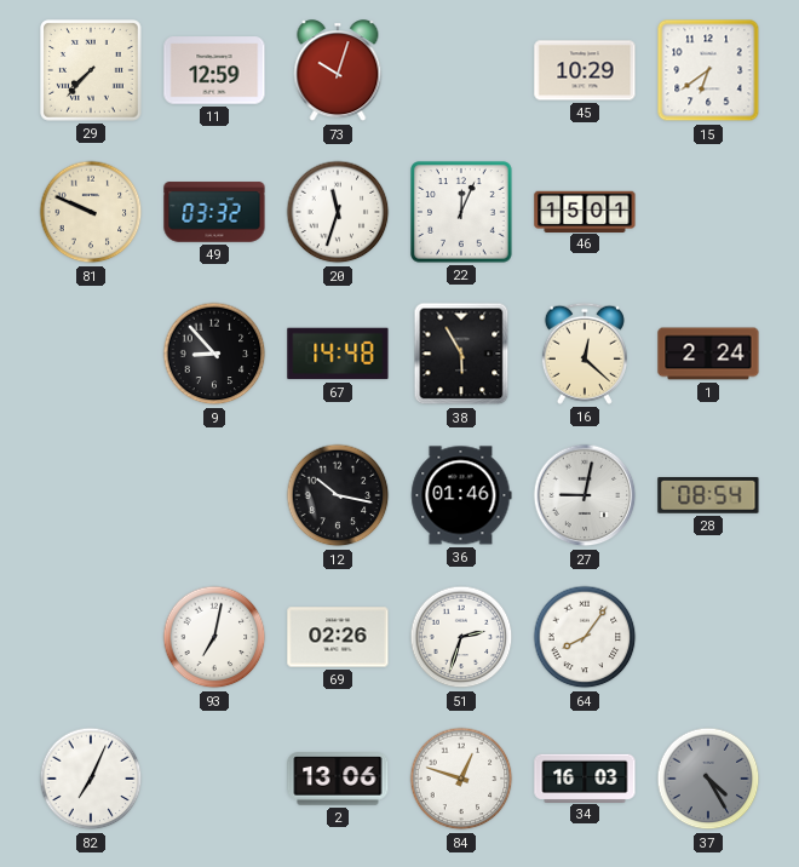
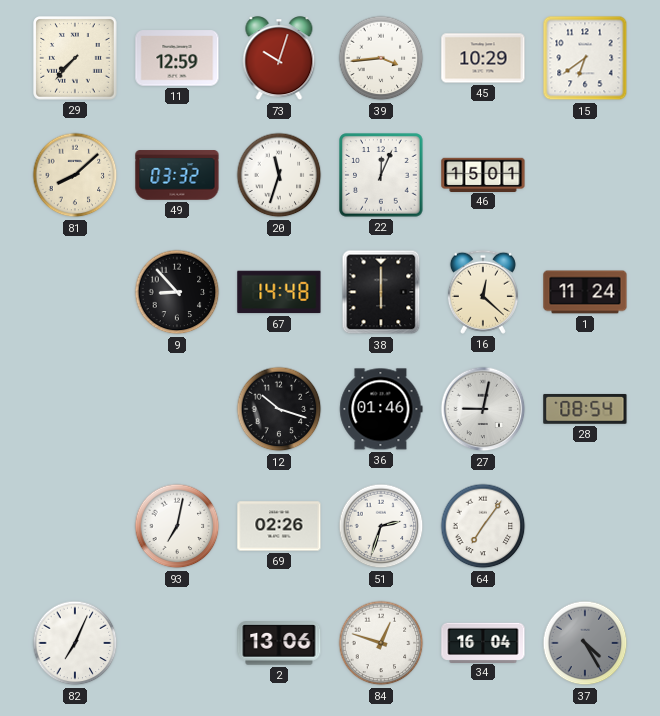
39: none -> 3:44
81: 9:49 -> 8:08
38: 5:55 -> 6:00
1: 2:24 -> 11:24
12: 10:17 -> 10:18
64: 8:06 -> 7:06
34: 16:03 -> 16:04
